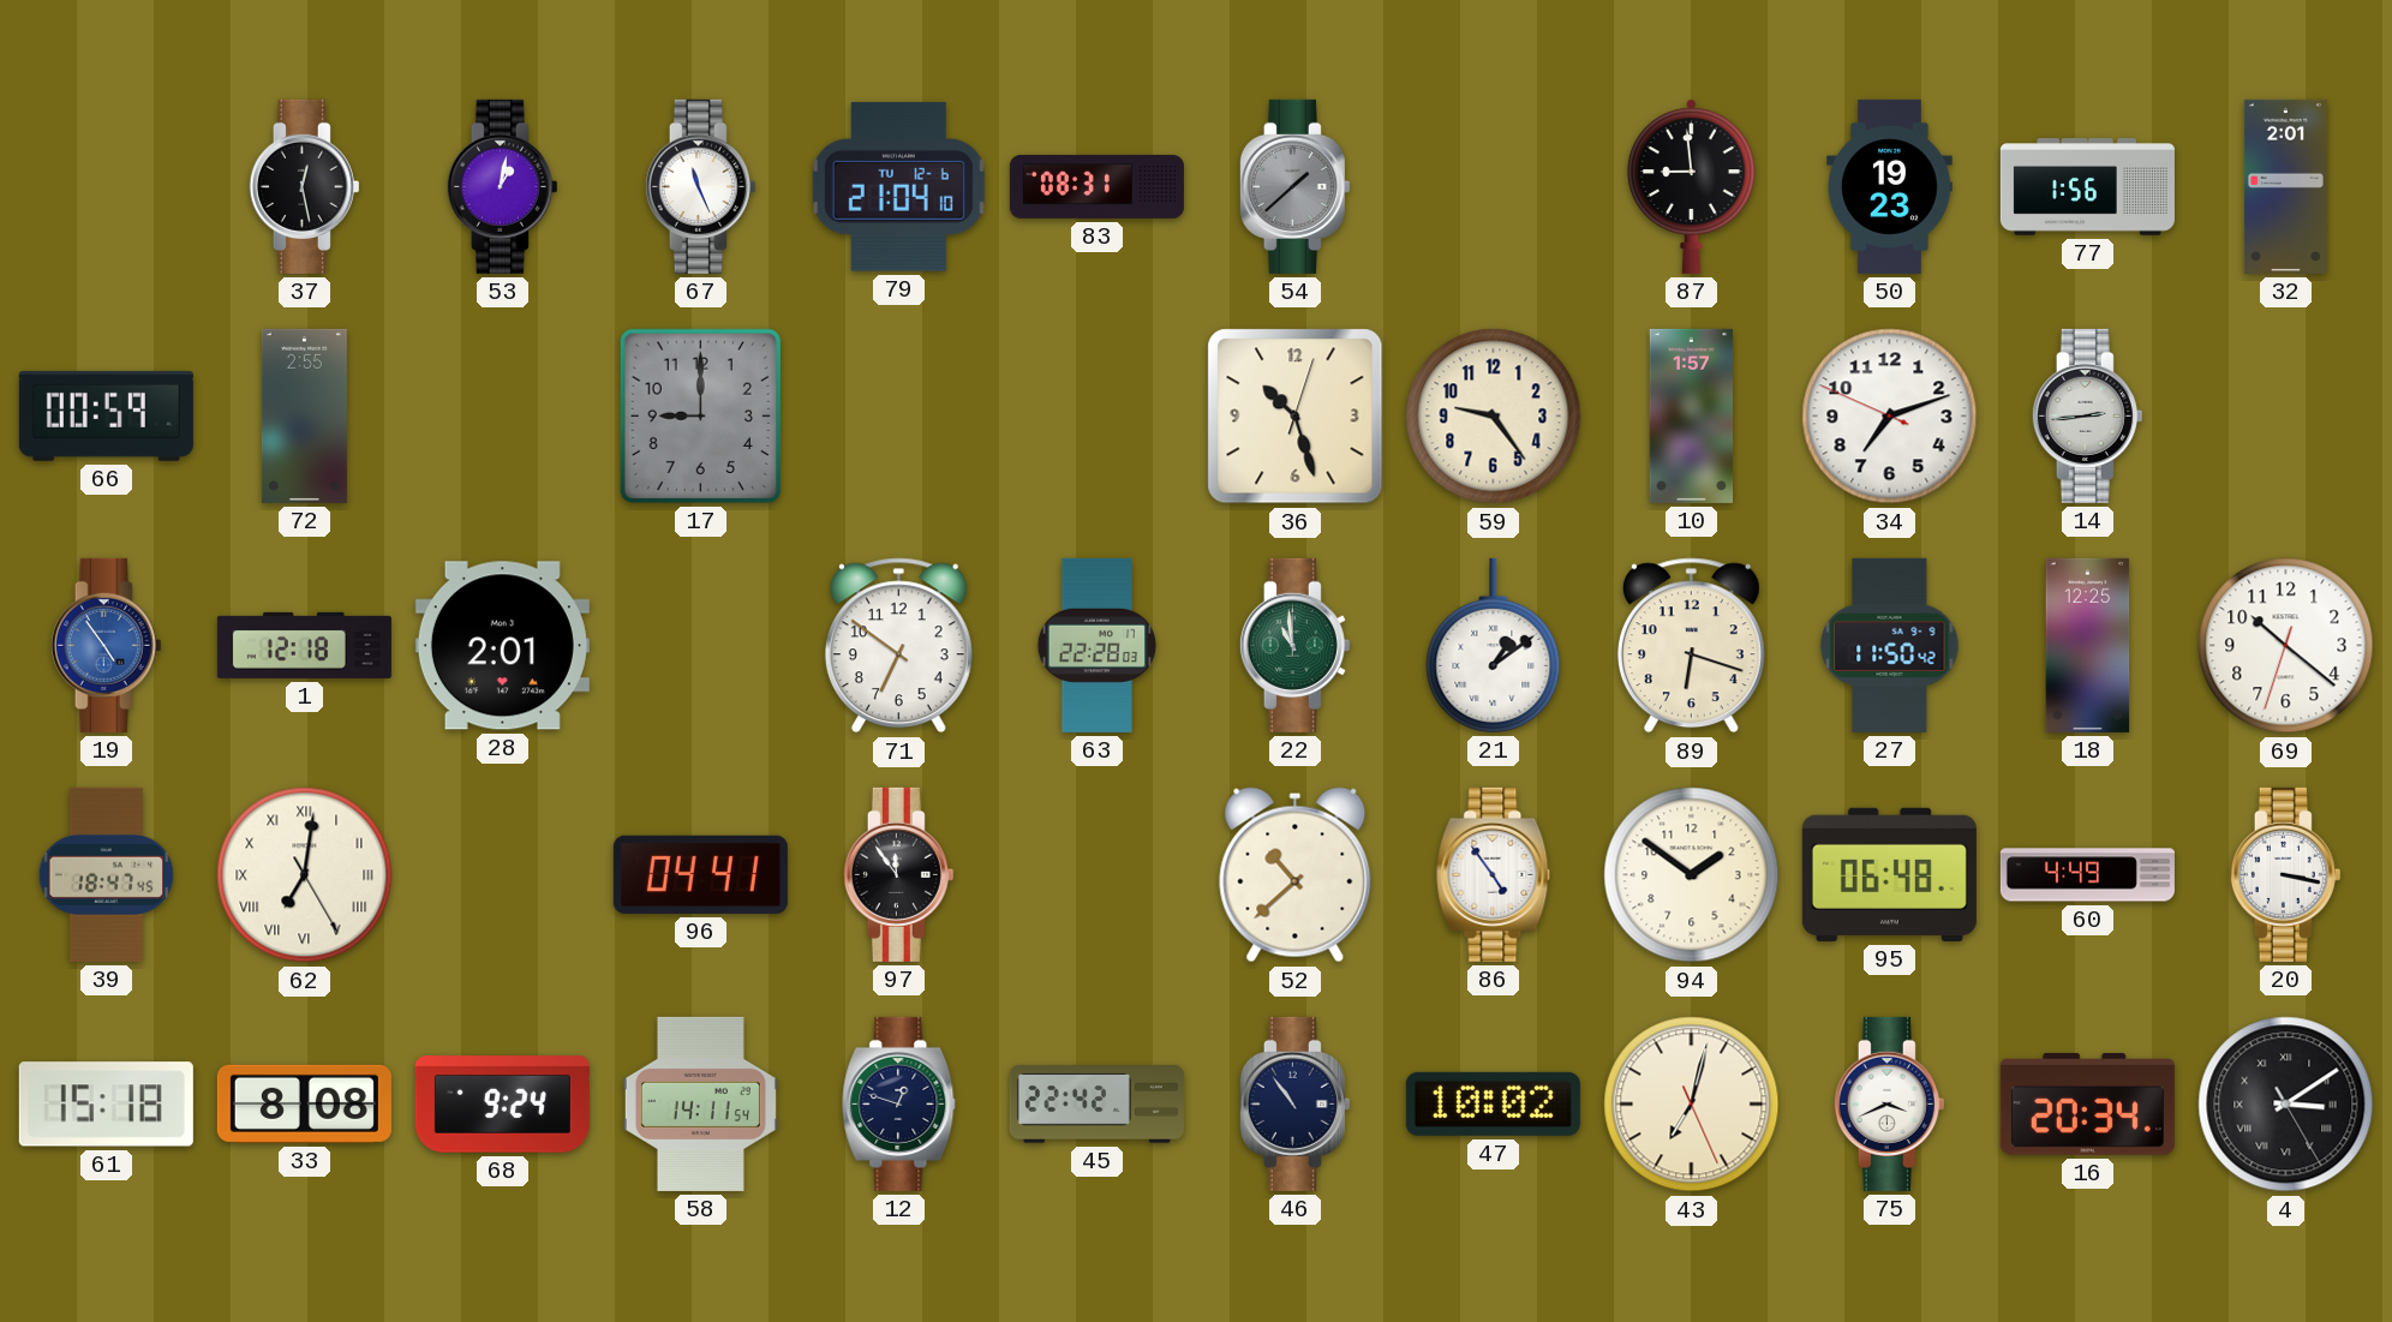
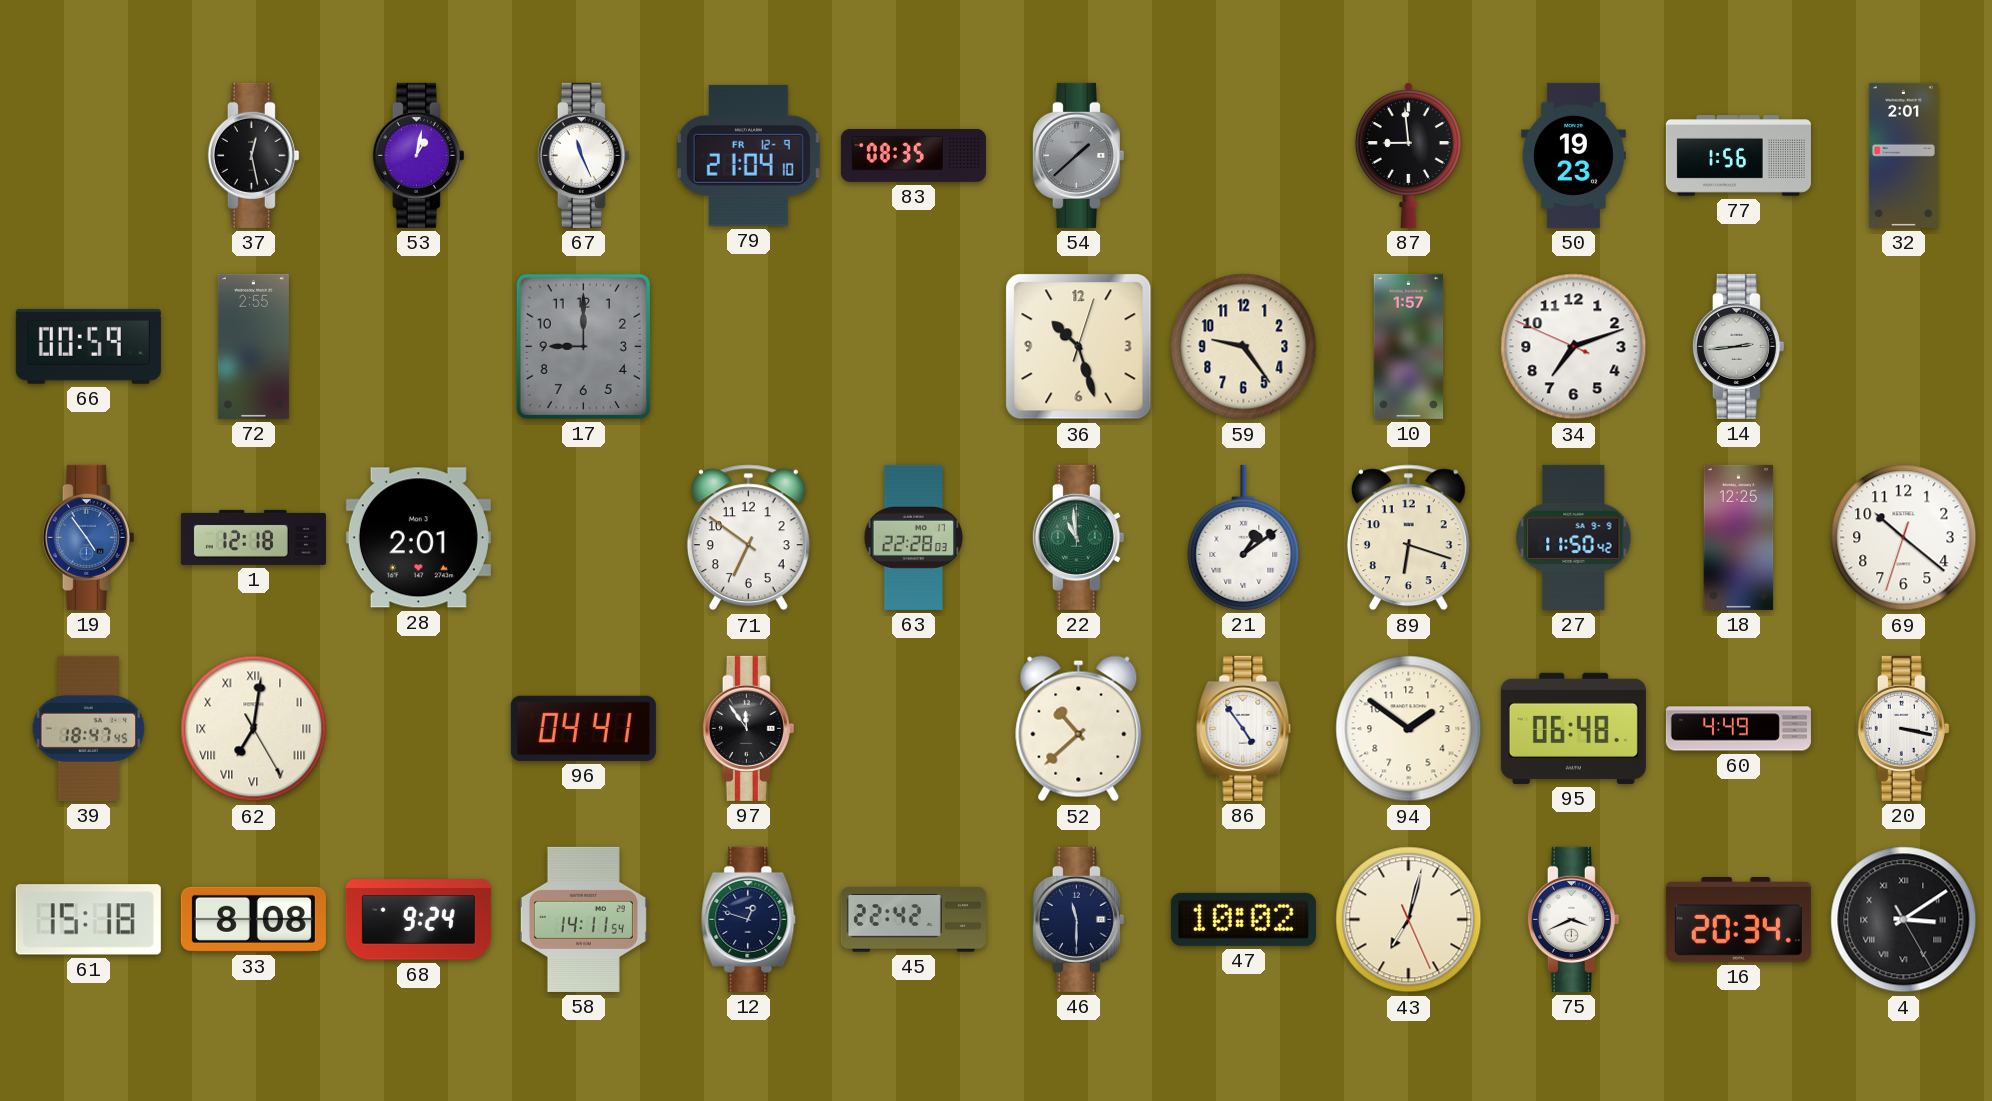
79 date: TU 12-6 -> FR 12-9
83: 08:31 -> 08:35
46: 10:54 -> 11:30
